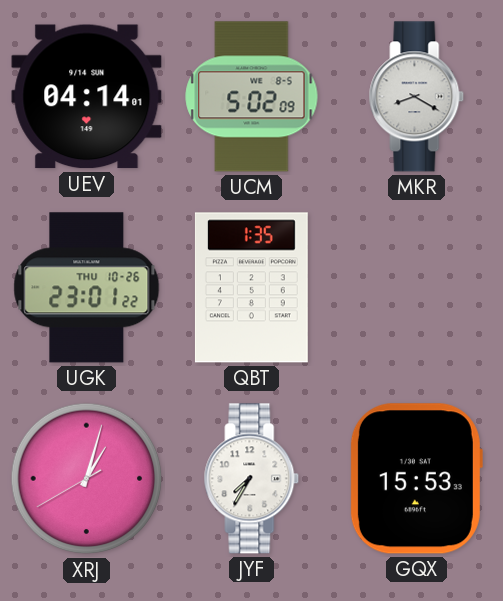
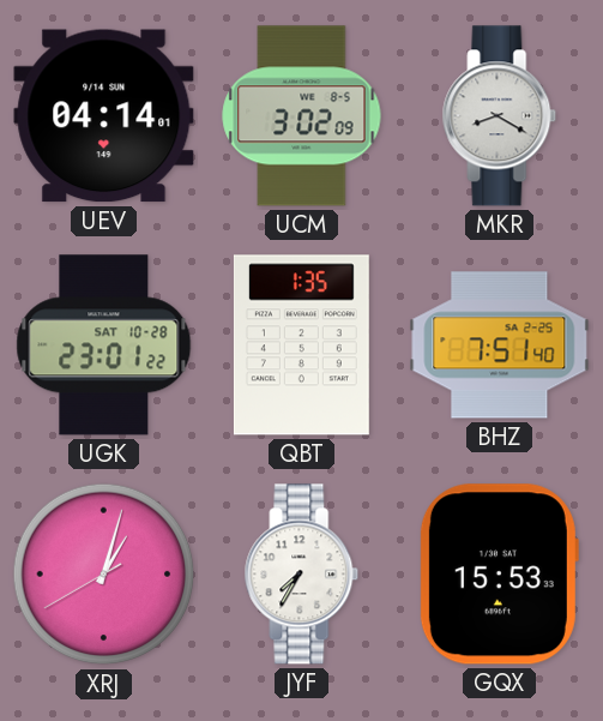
UCM: 5:02 -> 3:02
UGK date: THU 10-26 -> SAT 10-28
BHZ: none -> 7:51
